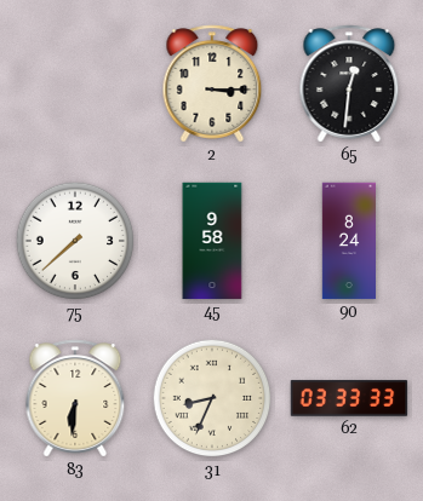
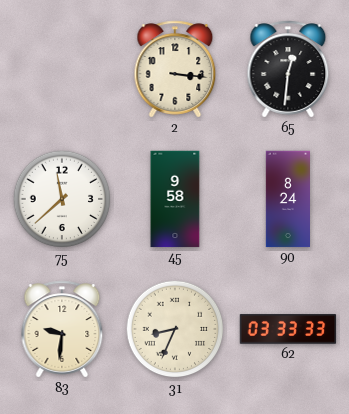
2: 3:15 -> 3:16
75: 7:38 -> 11:38
83: 6:31 -> 9:31
